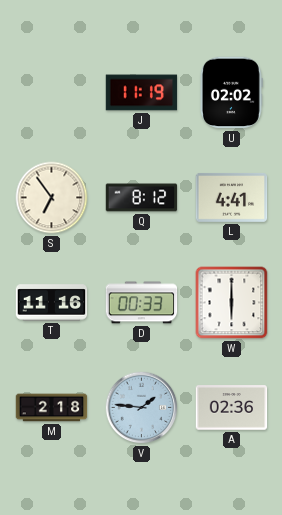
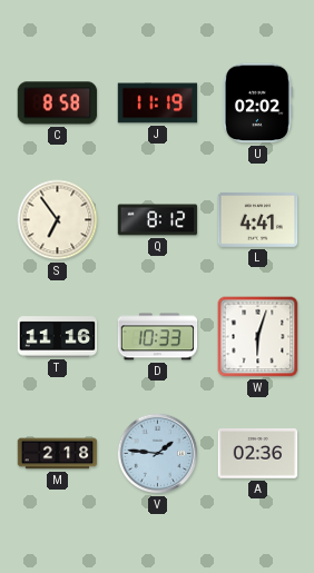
C: none -> 8:58
D: 00:33 -> 10:33
W: 6:00 -> 6:03
